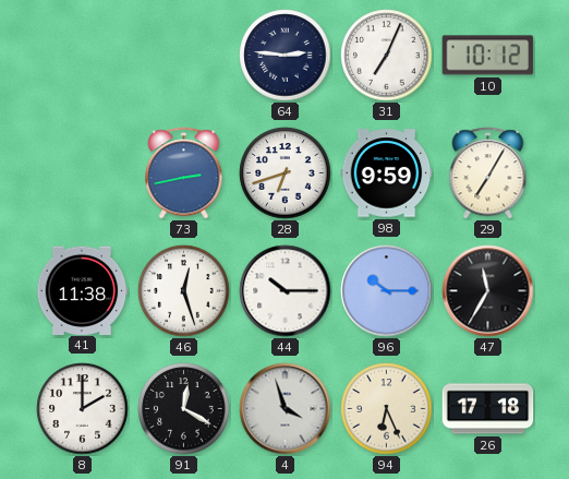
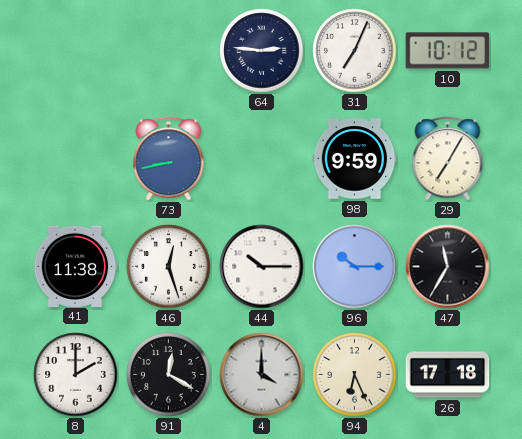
73: 2:43 -> 8:43
28: 6:42 -> none
4: 3:57 -> 4:00
